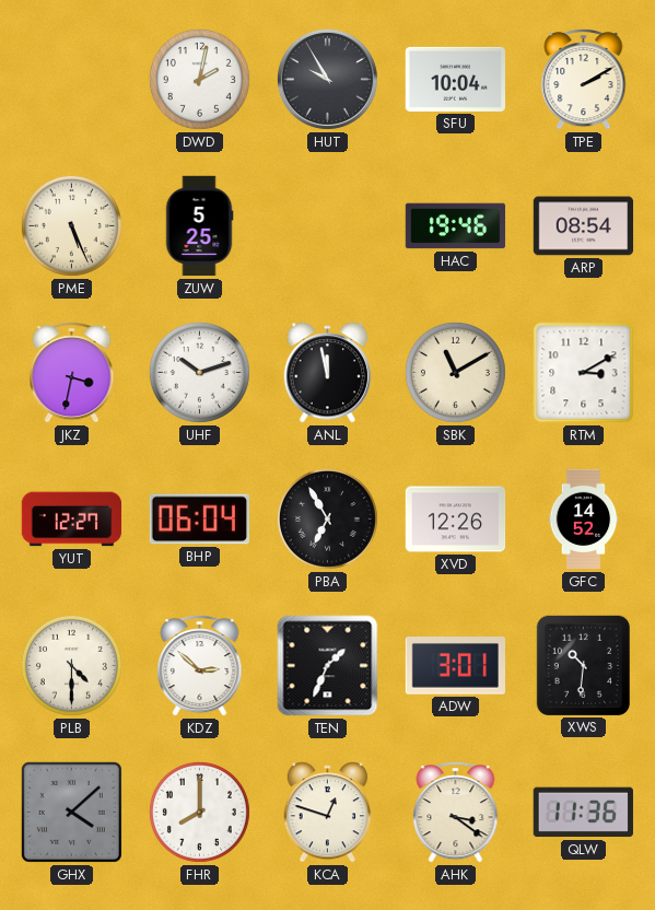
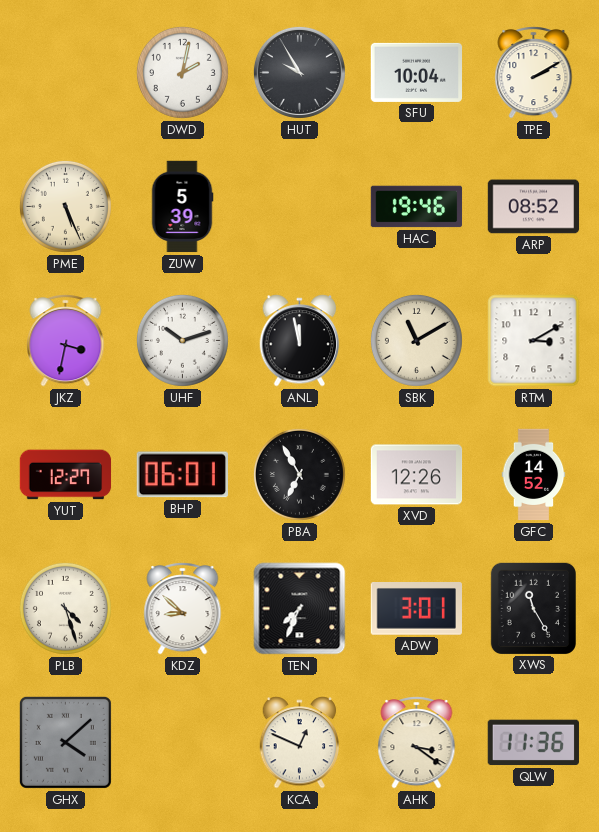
ZUW: 5:25 -> 5:39
ARP: 08:54 -> 08:52
BHP: 06:04 -> 06:01
PLB: 4:30 -> 4:27
KDZ: 2:52 -> 8:52
TEN: 1:34 -> 7:34
XWS: 10:31 -> 11:25
FHR: 8:00 -> none
KCA: 12:48 -> 12:49
